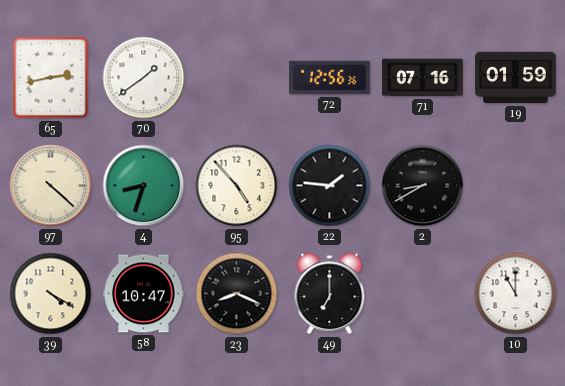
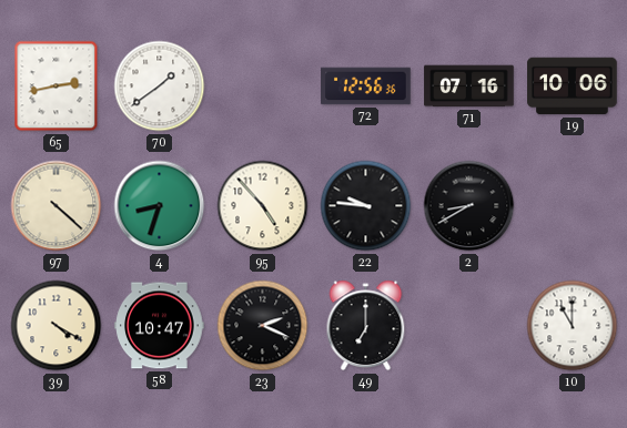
19: 01:59 -> 10:06
22: 1:46 -> 9:46
23: 8:19 -> 2:19
